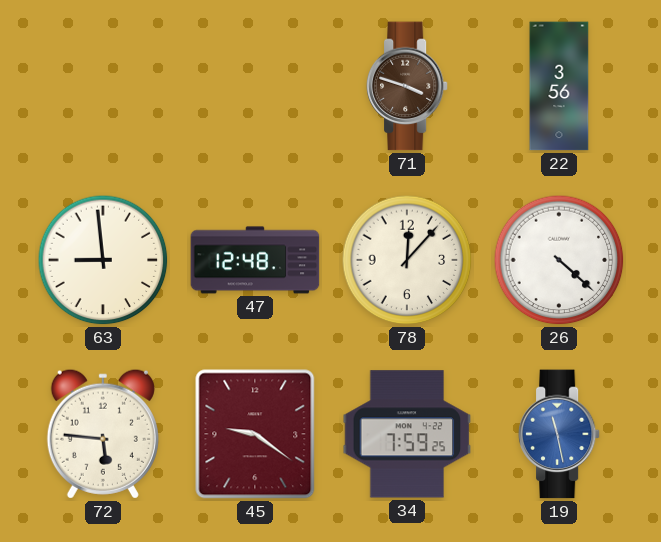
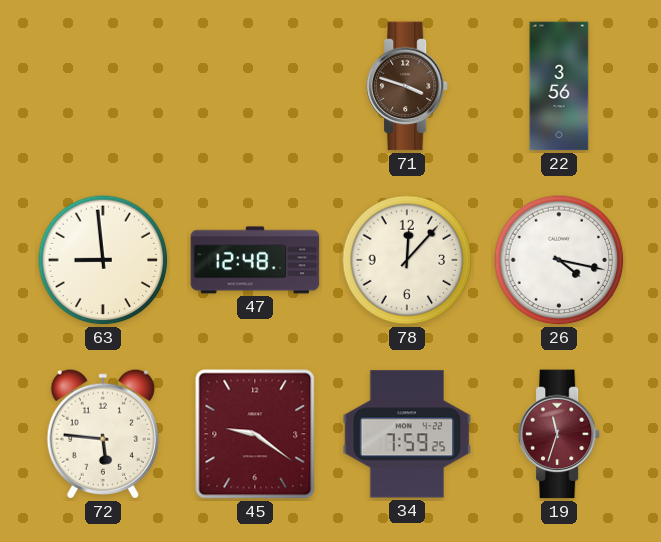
26: 4:22 -> 4:17
19: 11:28 -> 11:33
19 dial: blue -> burgundy
